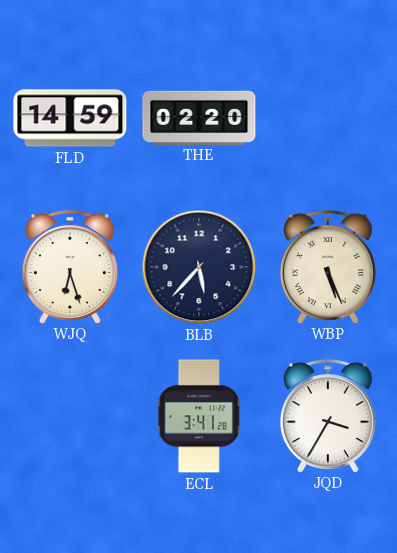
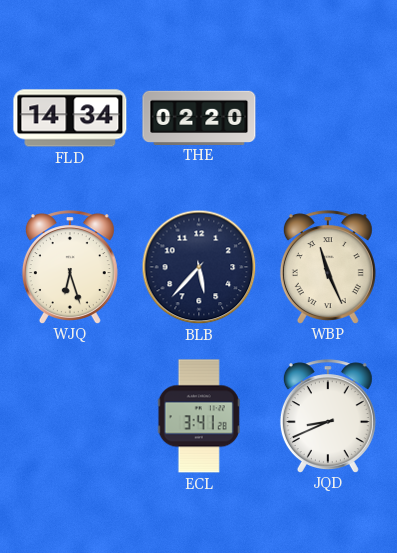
FLD: 14:59 -> 14:34
WBP: 5:26 -> 11:26
JQD: 3:35 -> 8:41
